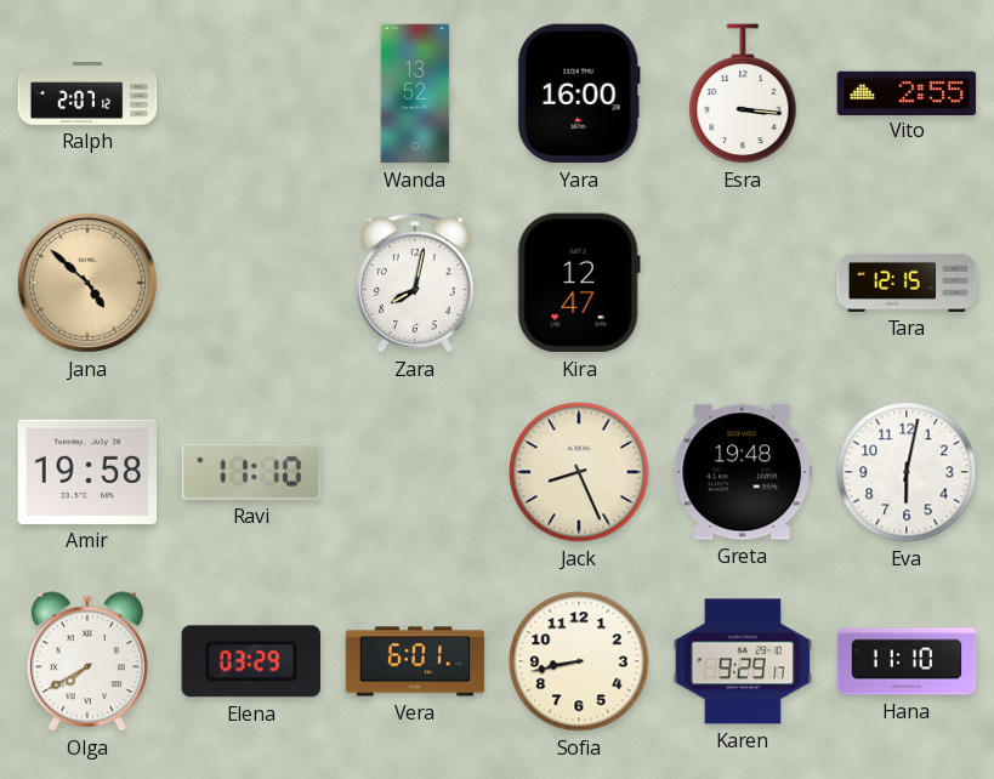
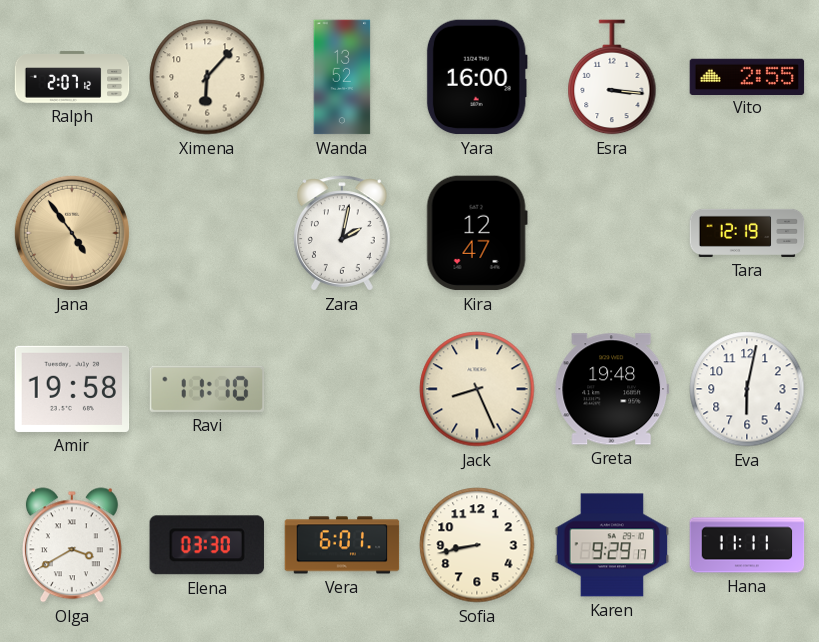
Ximena: none -> 6:07
Jana: 4:52 -> 4:54
Zara: 8:02 -> 2:02
Tara: 12:15 -> 12:19
Olga: 7:40 -> 3:40
Elena: 03:29 -> 03:30
Hana: 11:10 -> 11:11
